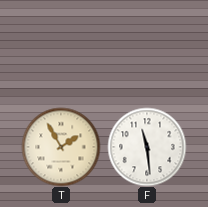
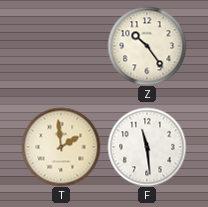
Z: none -> 10:24
T: 1:55 -> 1:59
